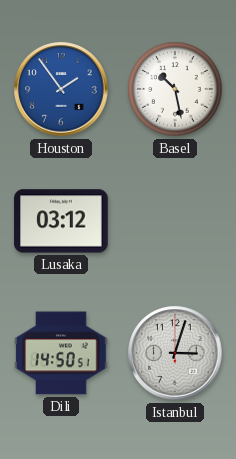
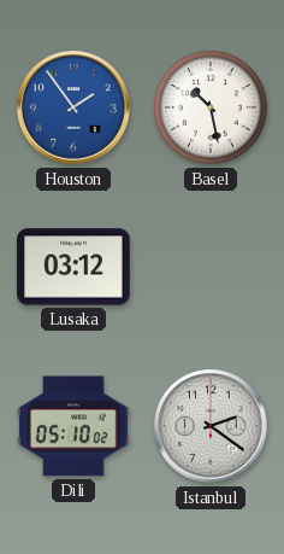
Dili: 14:50 -> 05:10
Istanbul: 3:03 -> 2:21
